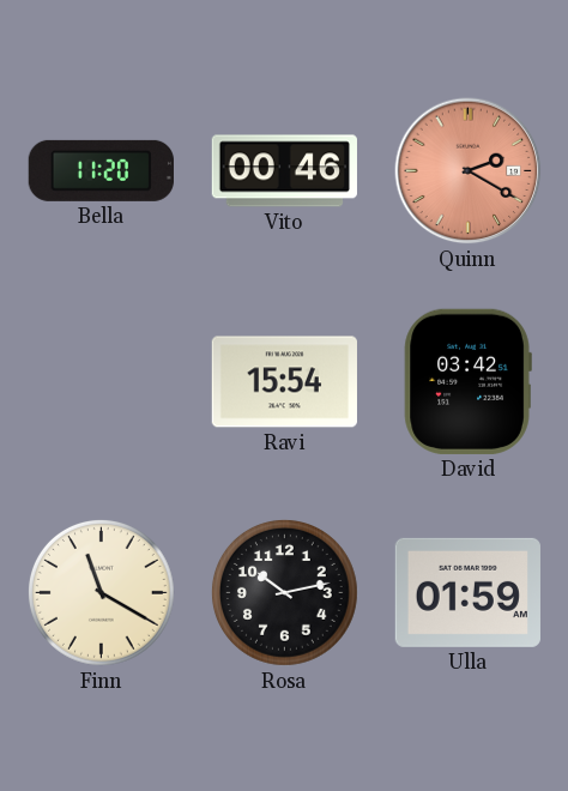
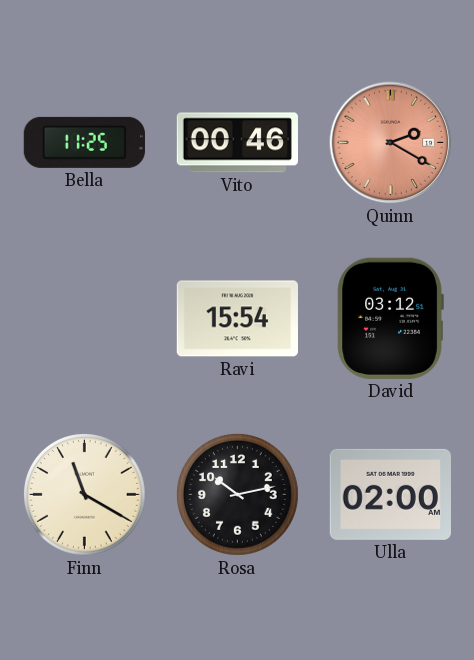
Bella: 11:20 -> 11:25
David: 03:42 -> 03:12
Ulla: 01:59 -> 02:00
